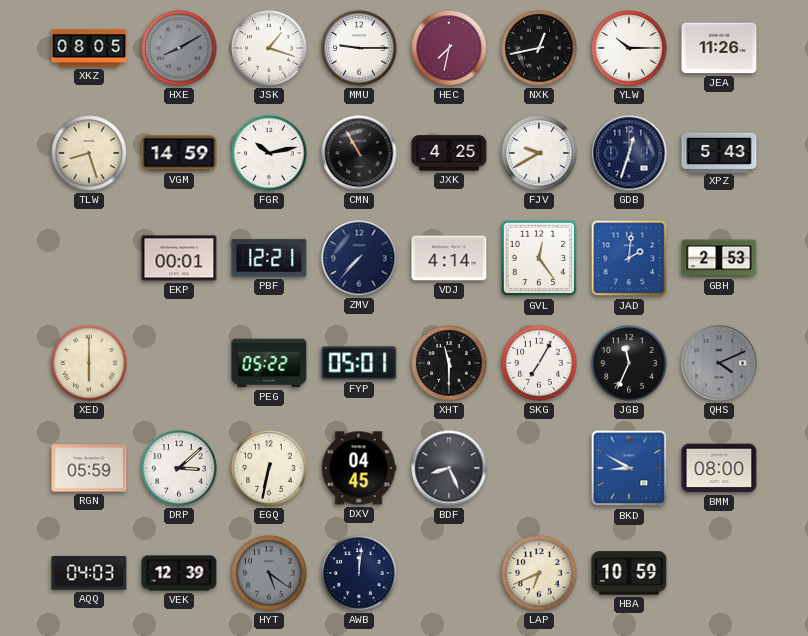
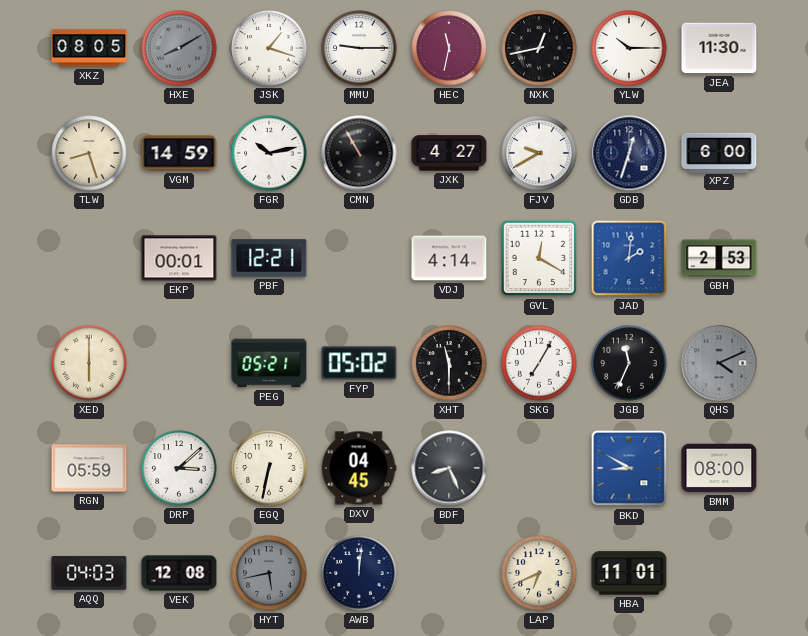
HEC: 7:32 -> 11:32
JEA: 11:26 -> 11:30
JXK: 4:25 -> 4:27
XPZ: 5:43 -> 6:00
ZMV: 7:37 -> none
GVL: 12:24 -> 12:20
PEG: 05:22 -> 05:21
FYP: 05:01 -> 05:02
VEK: 12:39 -> 12:08
HYT: 5:21 -> 5:43
HBA: 10:59 -> 11:01
